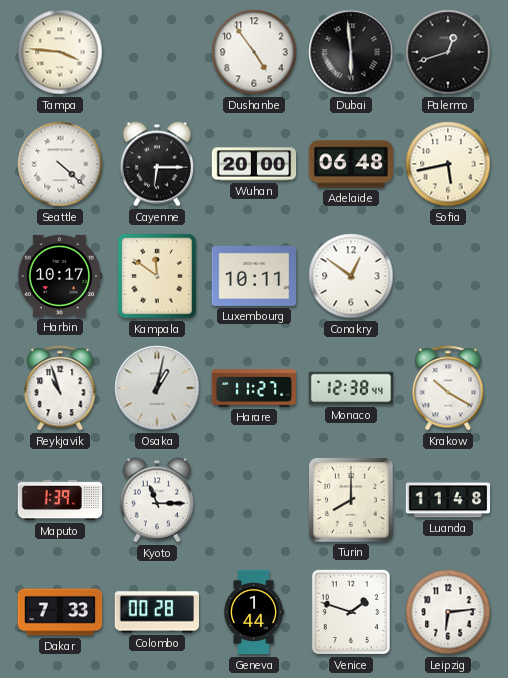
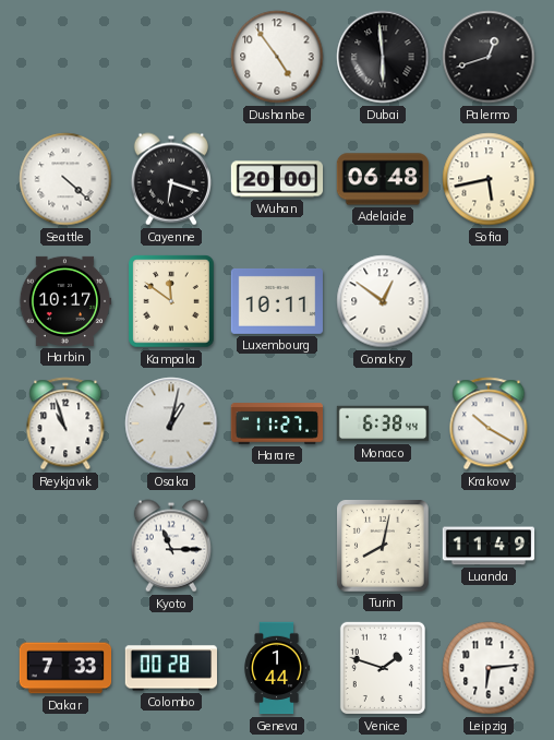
Tampa: 3:46 -> none
Cayenne: 6:15 -> 6:18
Monaco: 12:38 -> 6:38
Maputo: 1:39 -> none
Turin: 8:00 -> 8:02
Luanda: 11:48 -> 11:49
